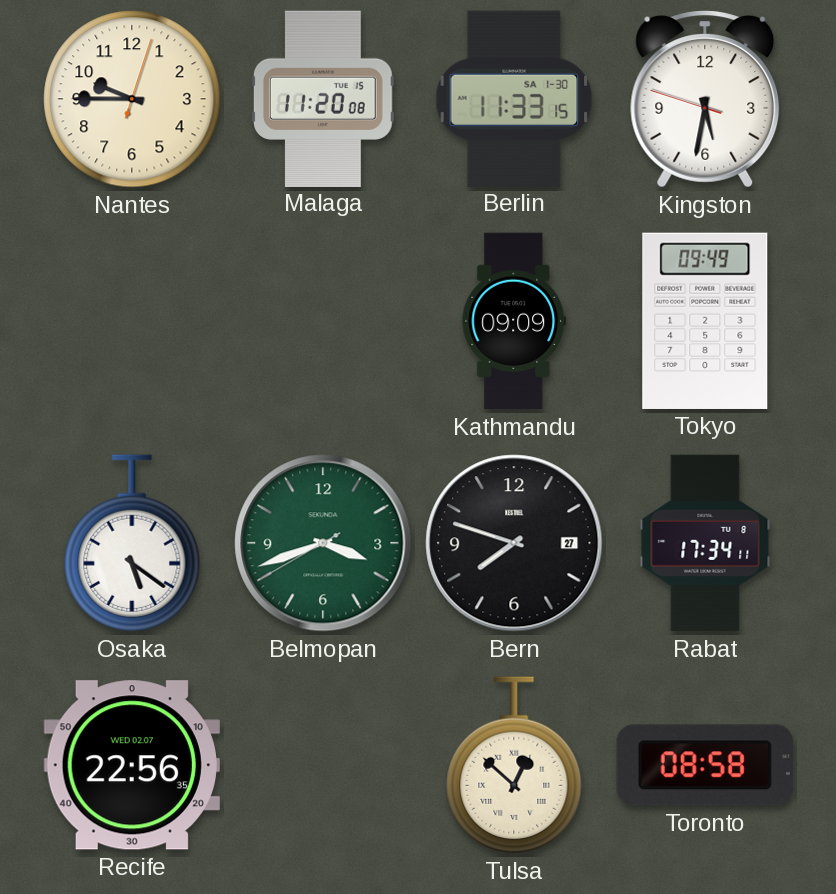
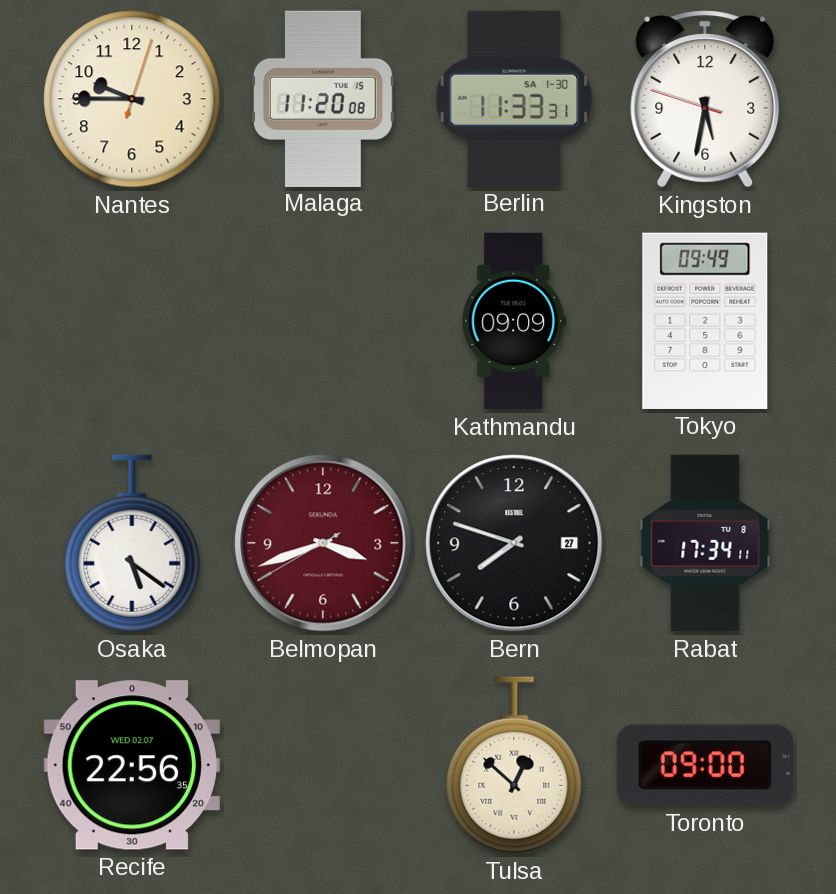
Berlin: 11:33:15 -> 11:33:31
Belmopan dial: green -> burgundy
Toronto: 08:58 -> 09:00
